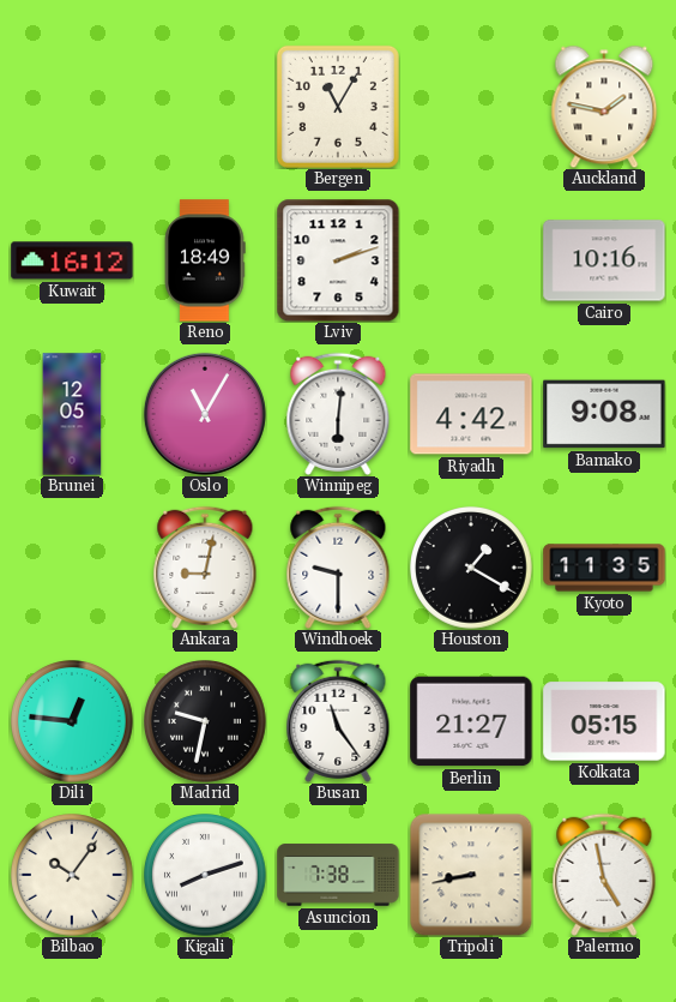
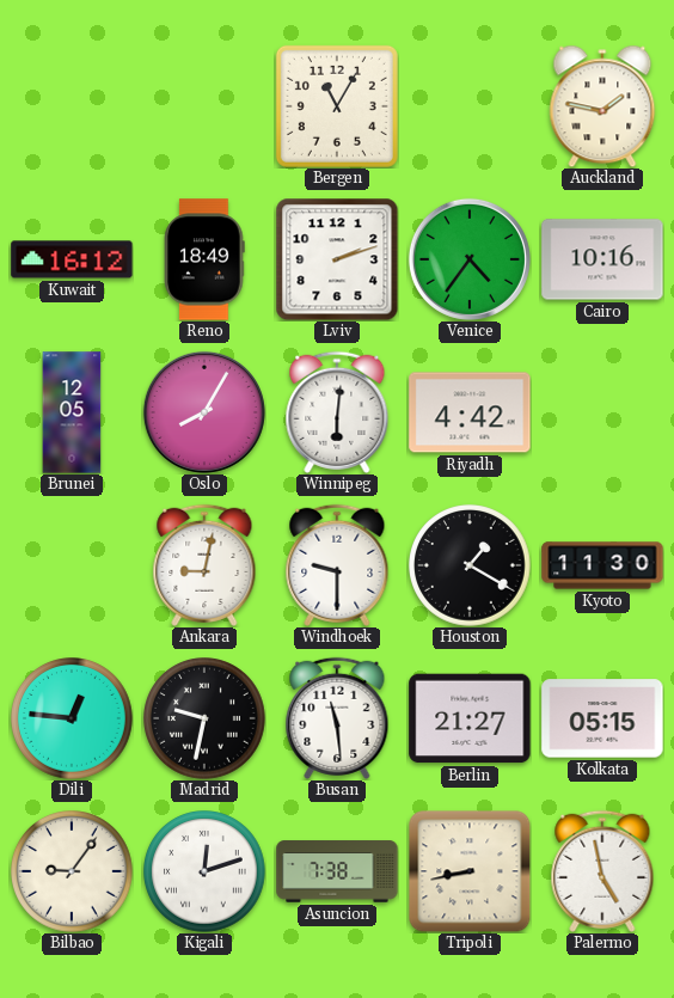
Venice: none -> 4:36
Oslo: 11:05 -> 8:05
Bamako: 9:08 -> none
Kyoto: 11:35 -> 11:30
Busan: 11:24 -> 11:29
Bilbao: 10:06 -> 9:06
Kigali: 8:12 -> 12:12
